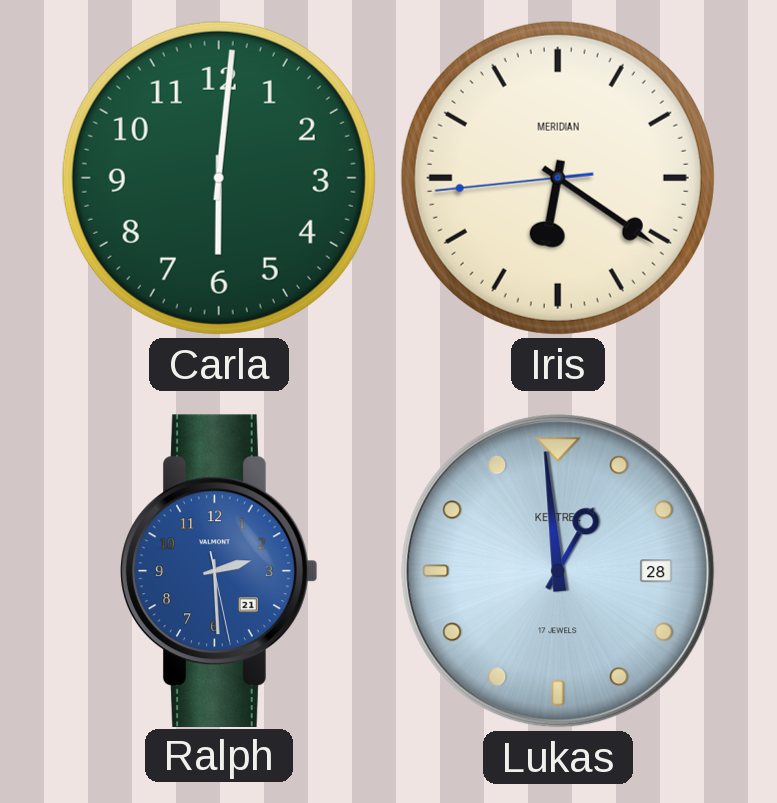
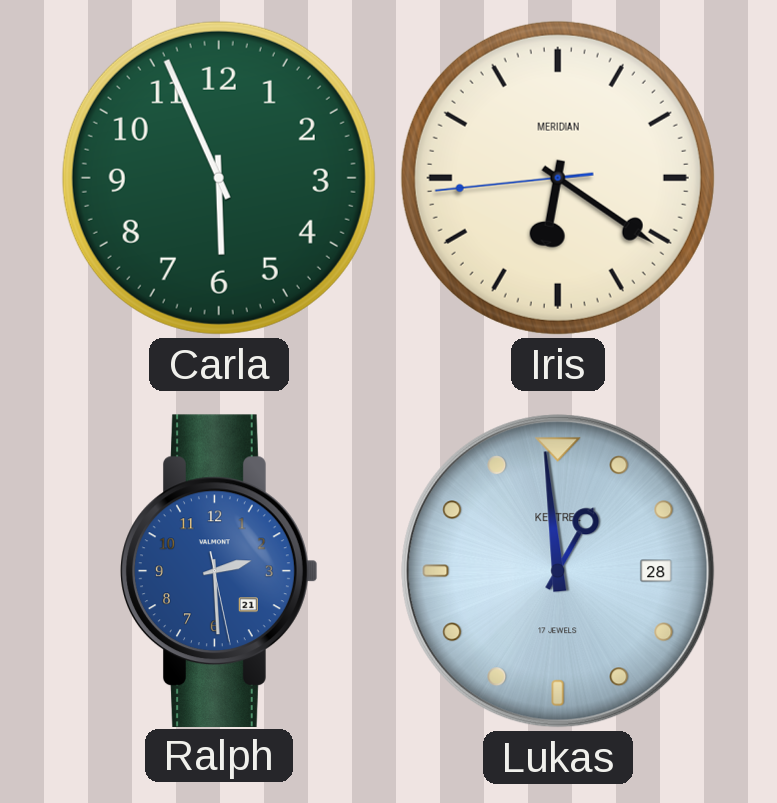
Carla: 6:01 -> 5:56
